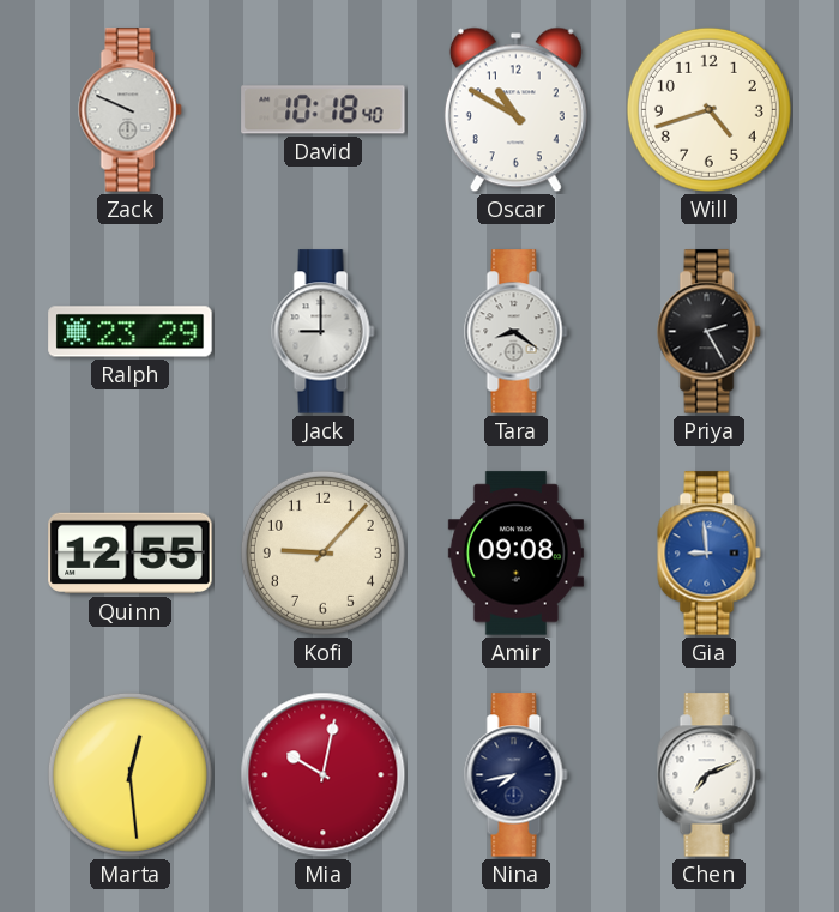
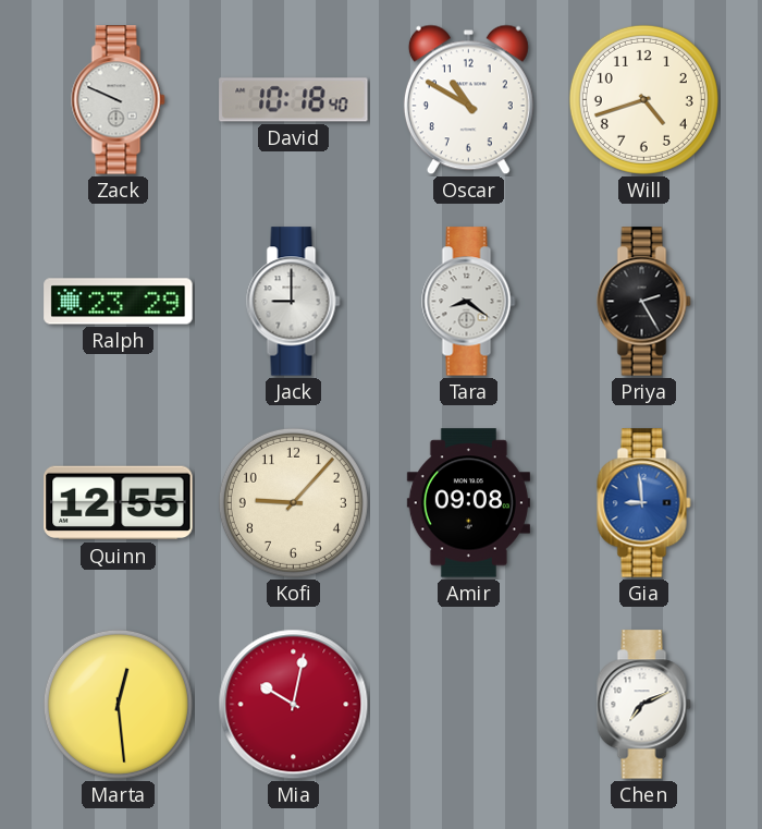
Nina: 7:43 -> none
